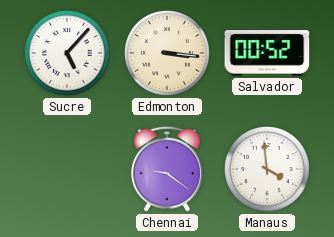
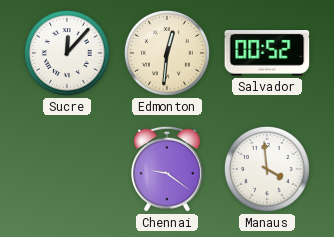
Sucre: 5:07 -> 12:07
Edmonton: 3:16 -> 12:31
